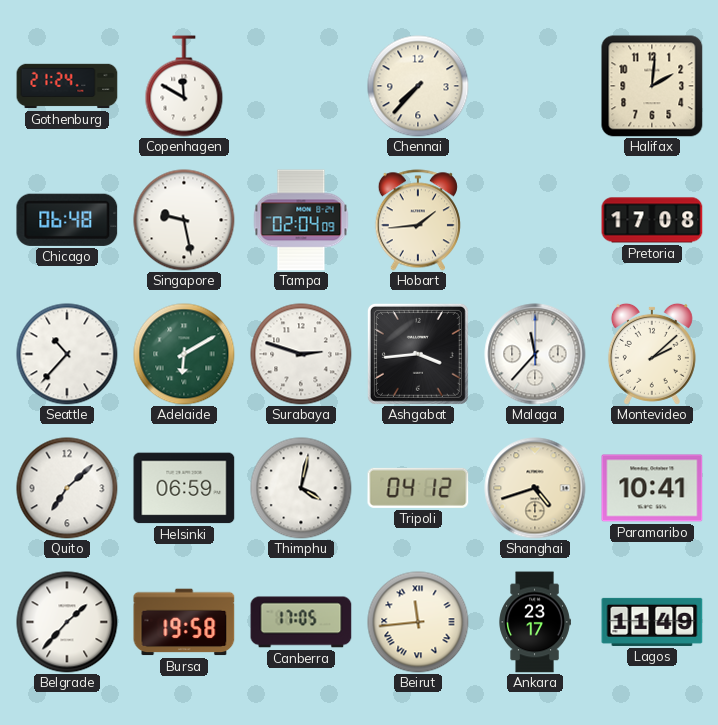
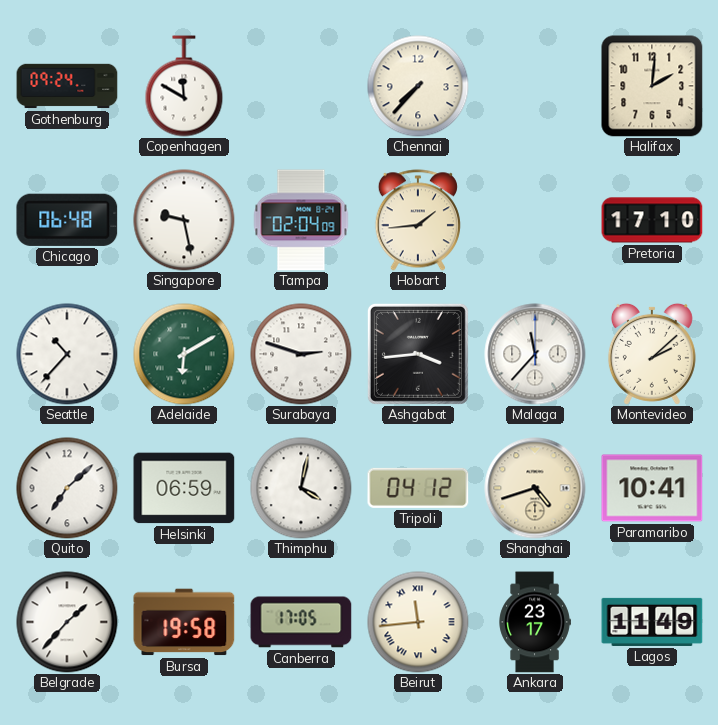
Gothenburg: 21:24 -> 09:24
Pretoria: 17:08 -> 17:10
